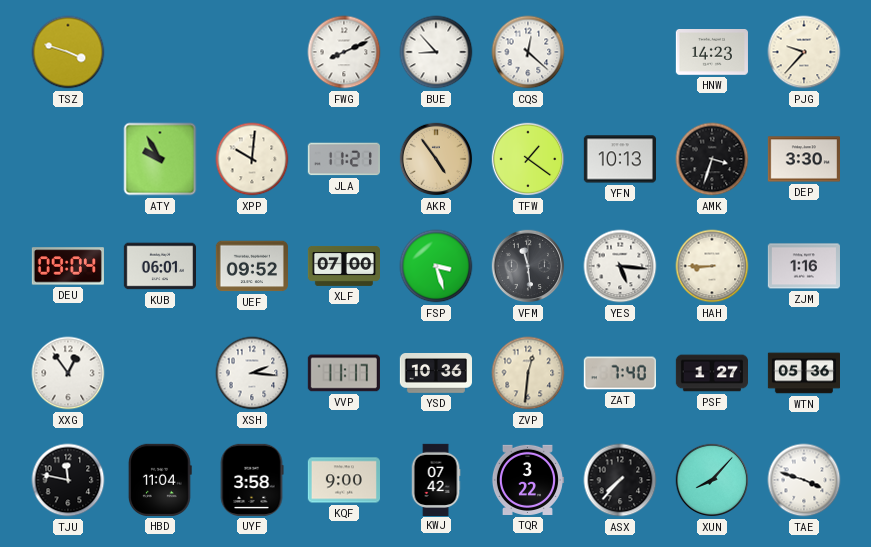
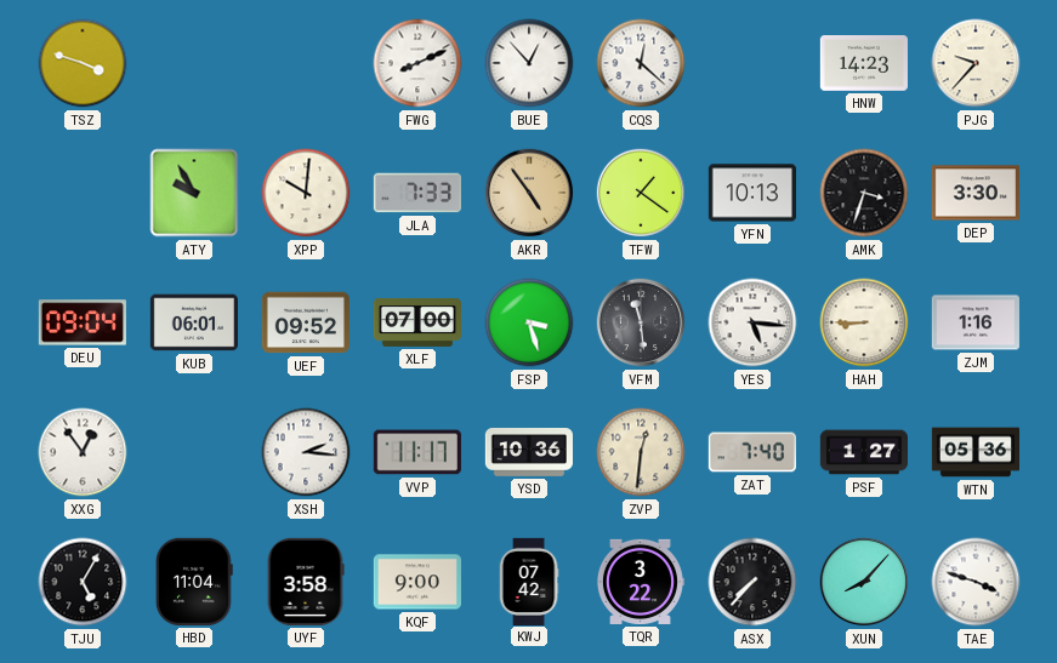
BUE: 8:53 -> 12:53
JLA: 11:21 -> 7:33
TJU: 11:47 -> 5:05
